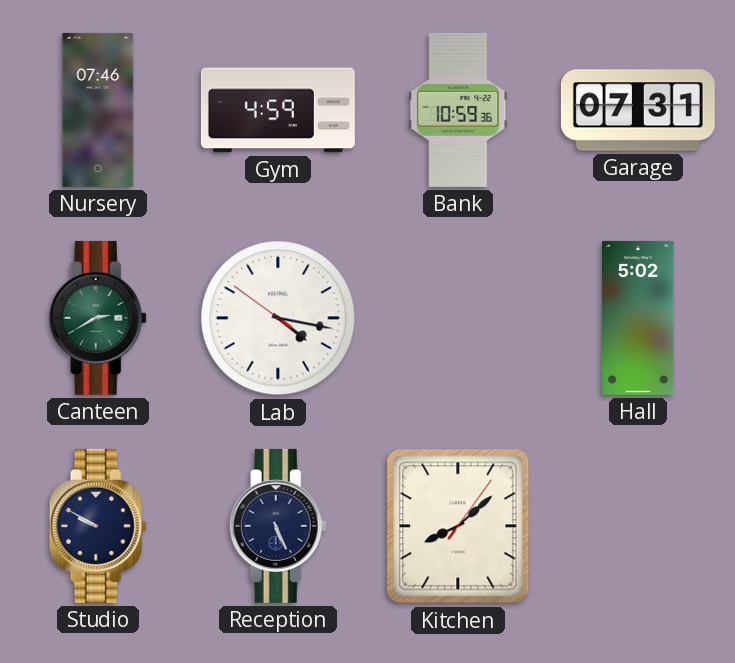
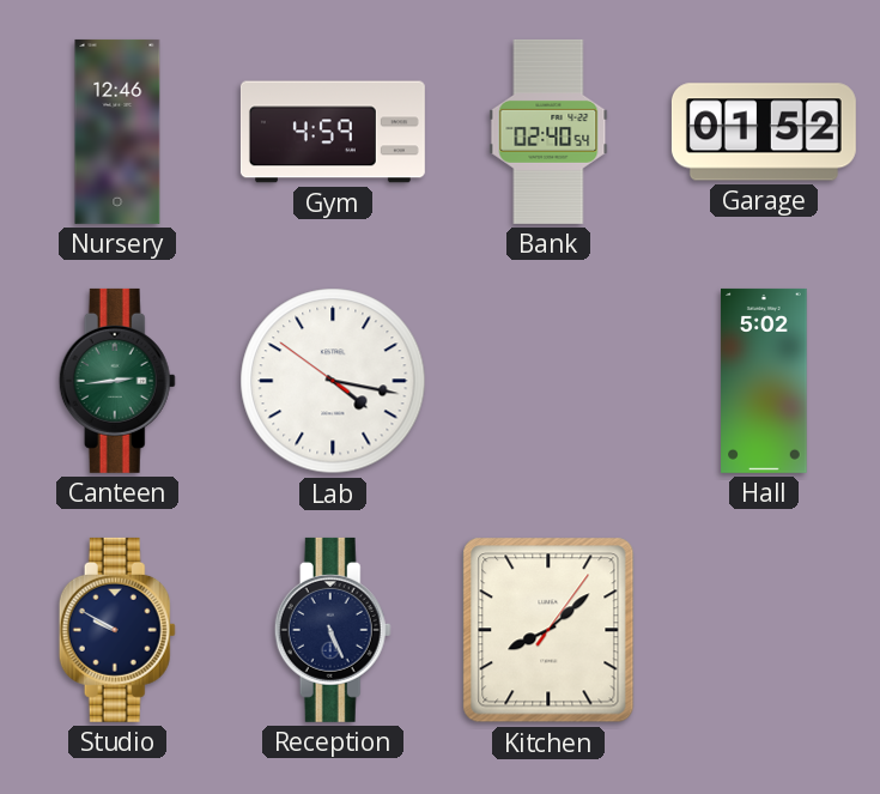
Nursery: 07:46 -> 12:46
Bank: 10:59 -> 02:40
Garage: 07:31 -> 01:52
Canteen: 2:40 -> 2:44
